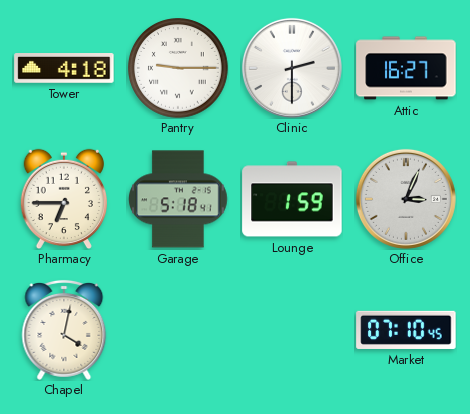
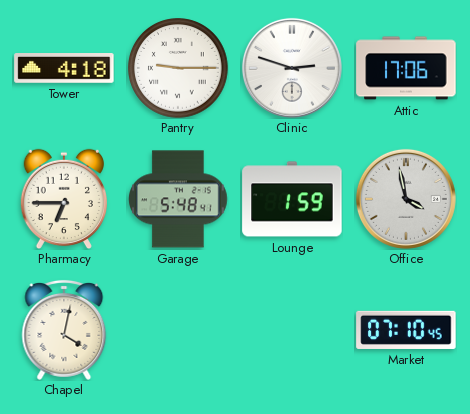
Clinic: 2:30 -> 2:48
Attic: 16:27 -> 17:06
Garage: 5:18 -> 5:48
Office: 3:04 -> 3:58
